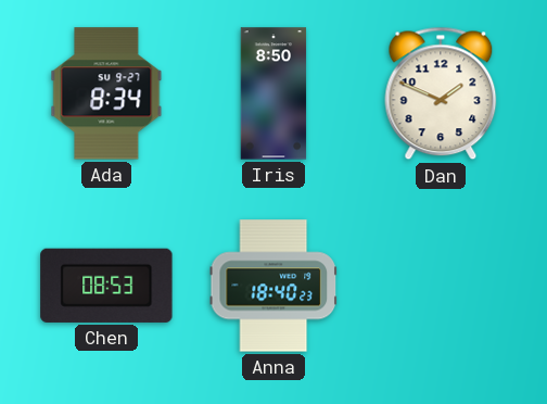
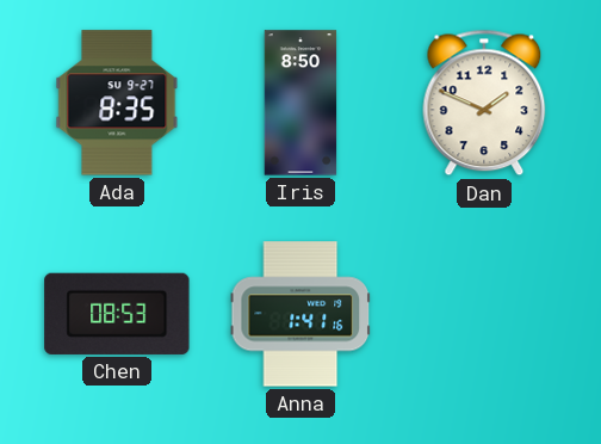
Ada: 8:34 -> 8:35
Anna: 18:40 -> 1:41
